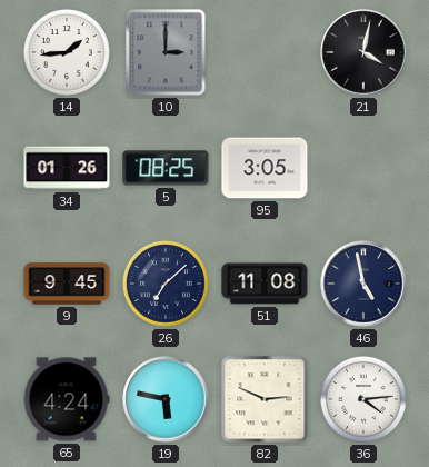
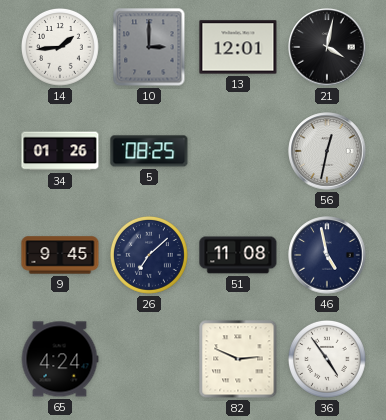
13: none -> 12:01
95: 3:05 -> none
56: none -> 12:32
19: 5:47 -> none
36: 4:14 -> 4:54
